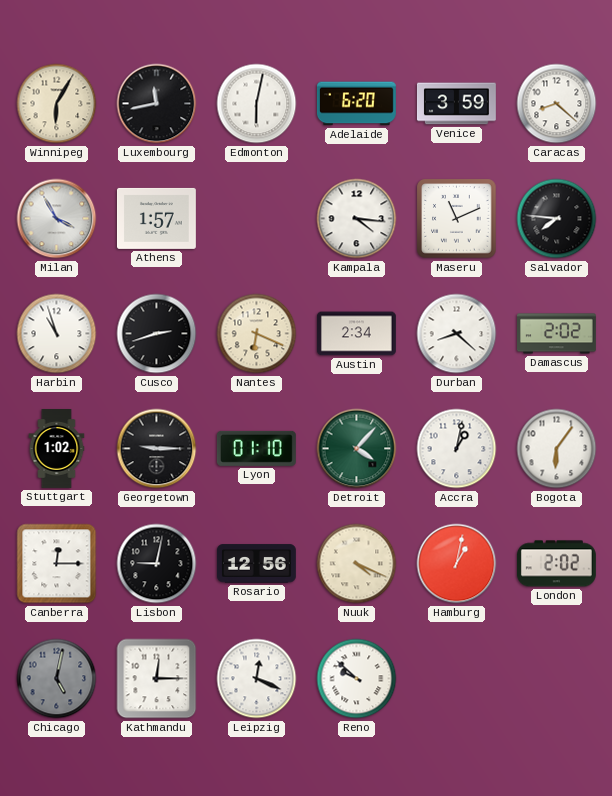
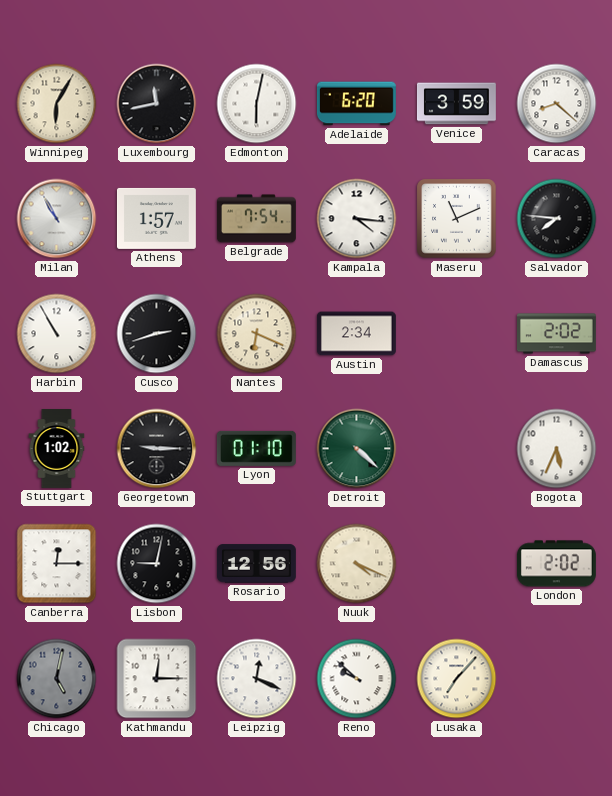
Milan: 3:55 -> 10:55
Belgrade: none -> 7:54
Harbin: 10:57 -> 10:55
Durban: 8:22 -> none
Detroit: 4:07 -> 4:22
Accra: 1:02 -> none
Bogota: 6:06 -> 5:34
Hamburg: 1:02 -> none
Lusaka: none -> 7:07
